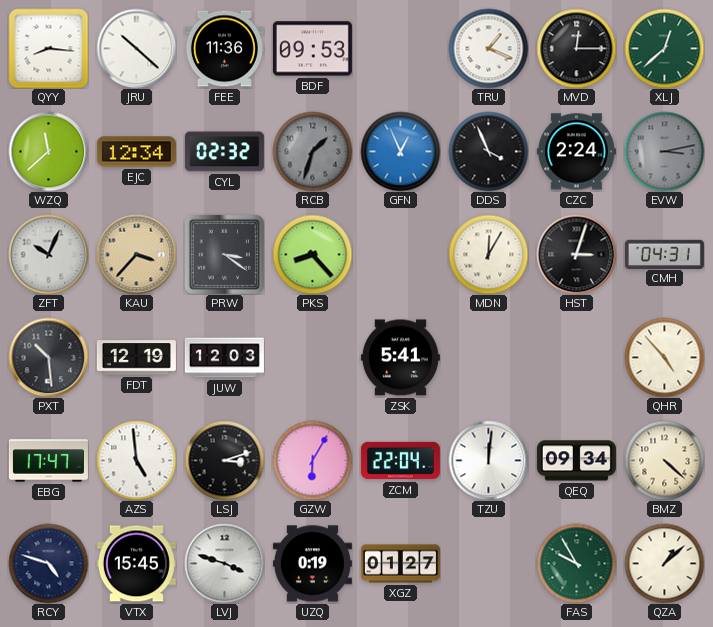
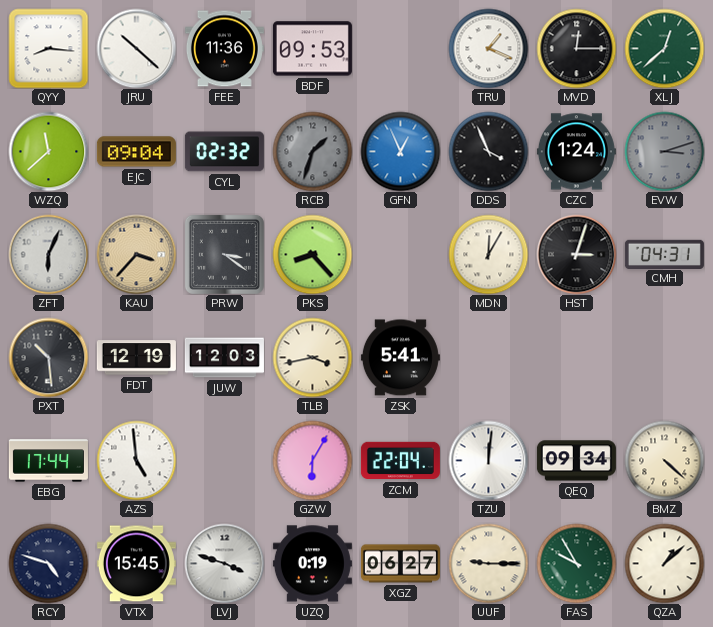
EJC: 12:34 -> 09:04
CZC: 2:24 -> 1:24
EVW: 3:13 -> 3:12
ZFT: 10:04 -> 6:04
TLB: none -> 3:43
QHR: 4:53 -> none
EBG: 17:47 -> 17:44
LSJ: 3:12 -> none
XGZ: 01:27 -> 06:27
UUF: none -> 9:15
